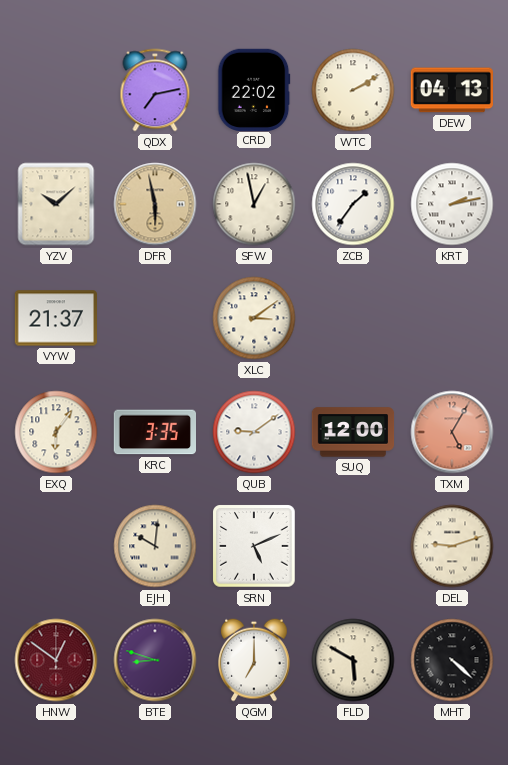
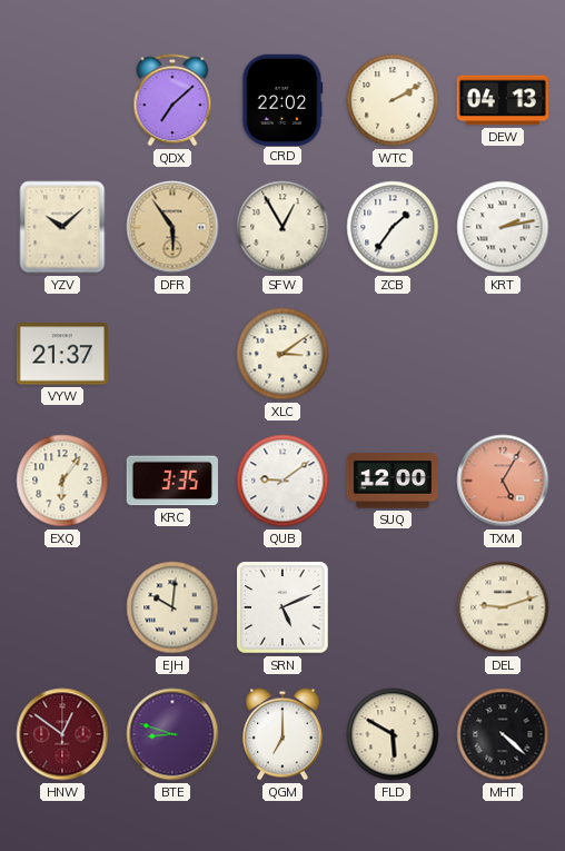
QDX: 7:13 -> 7:08
DFR: 5:58 -> 5:54
SFW: 12:58 -> 12:55
